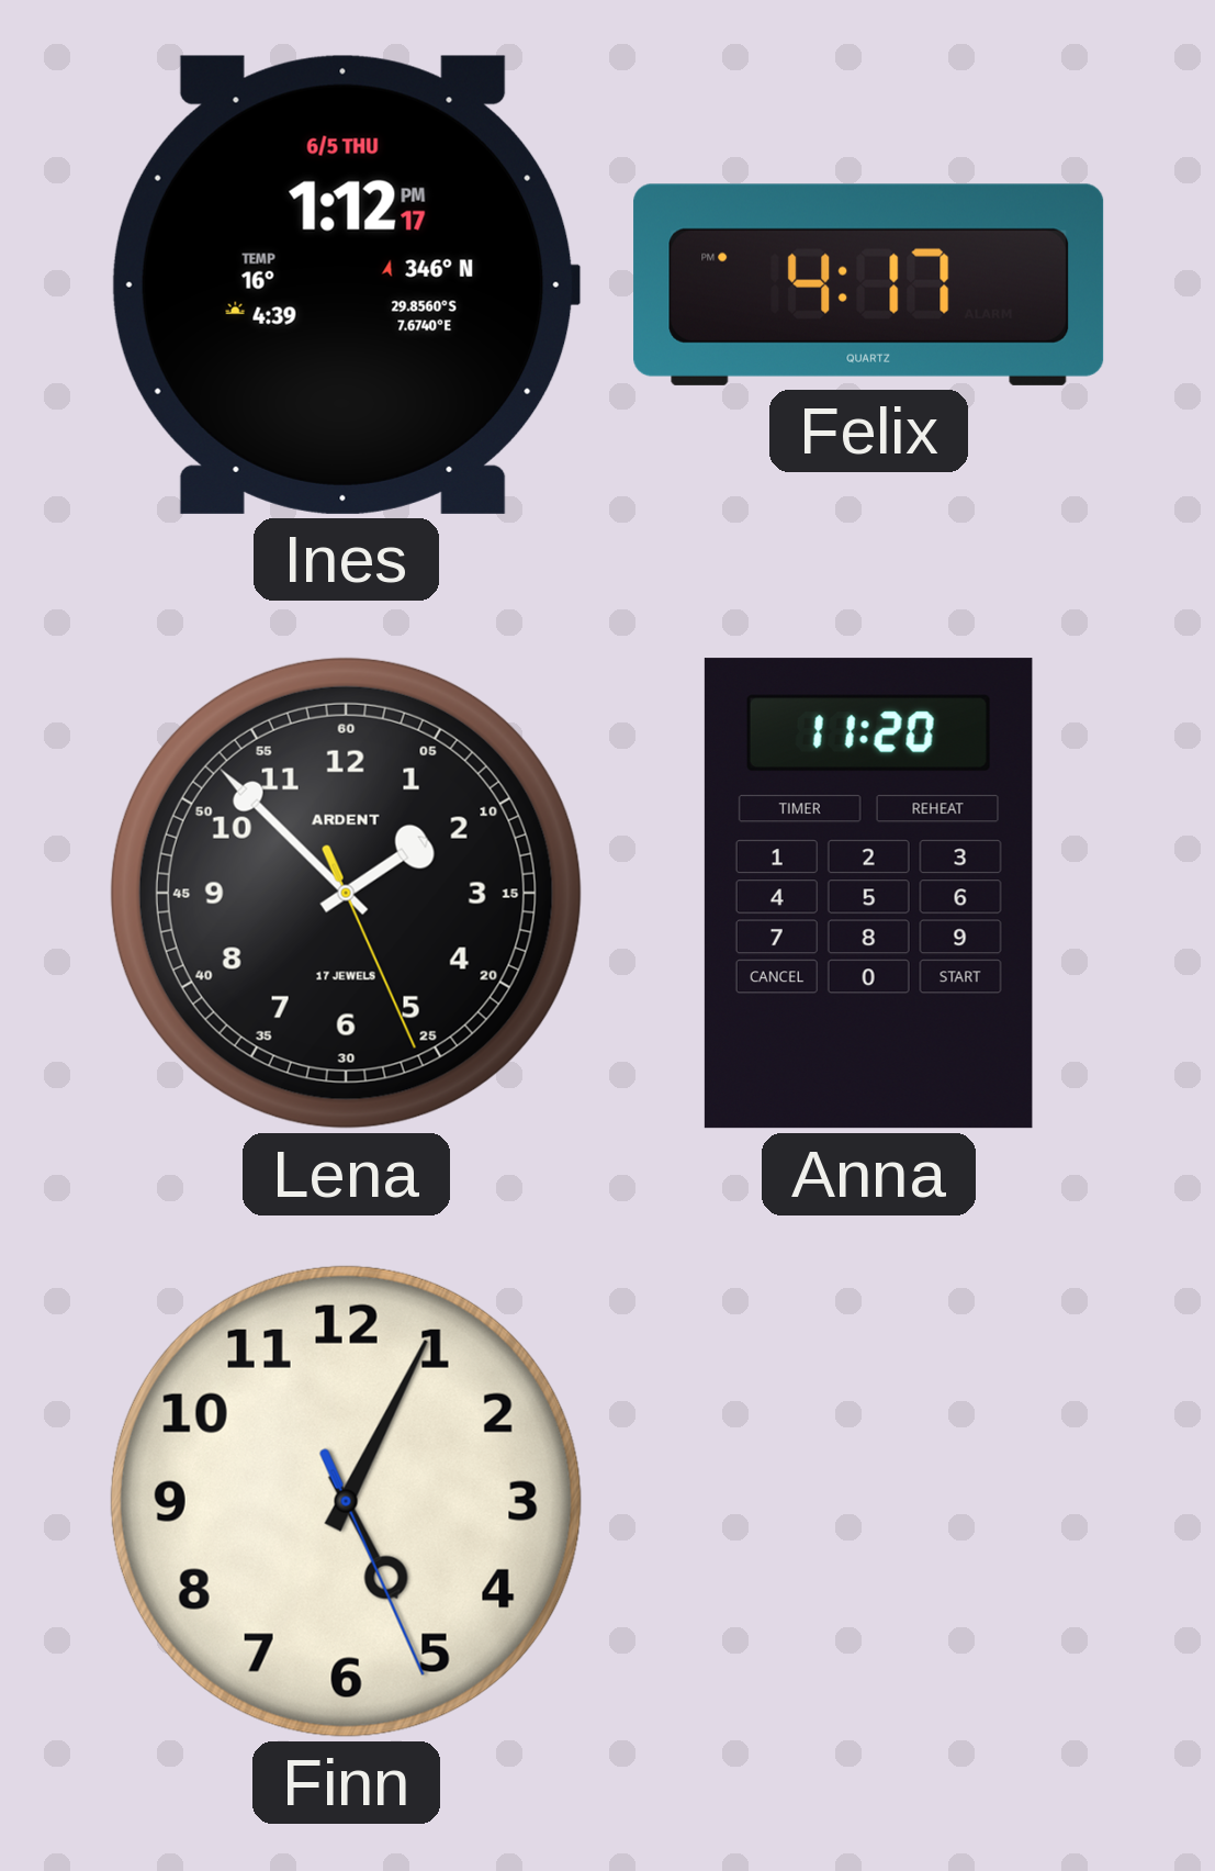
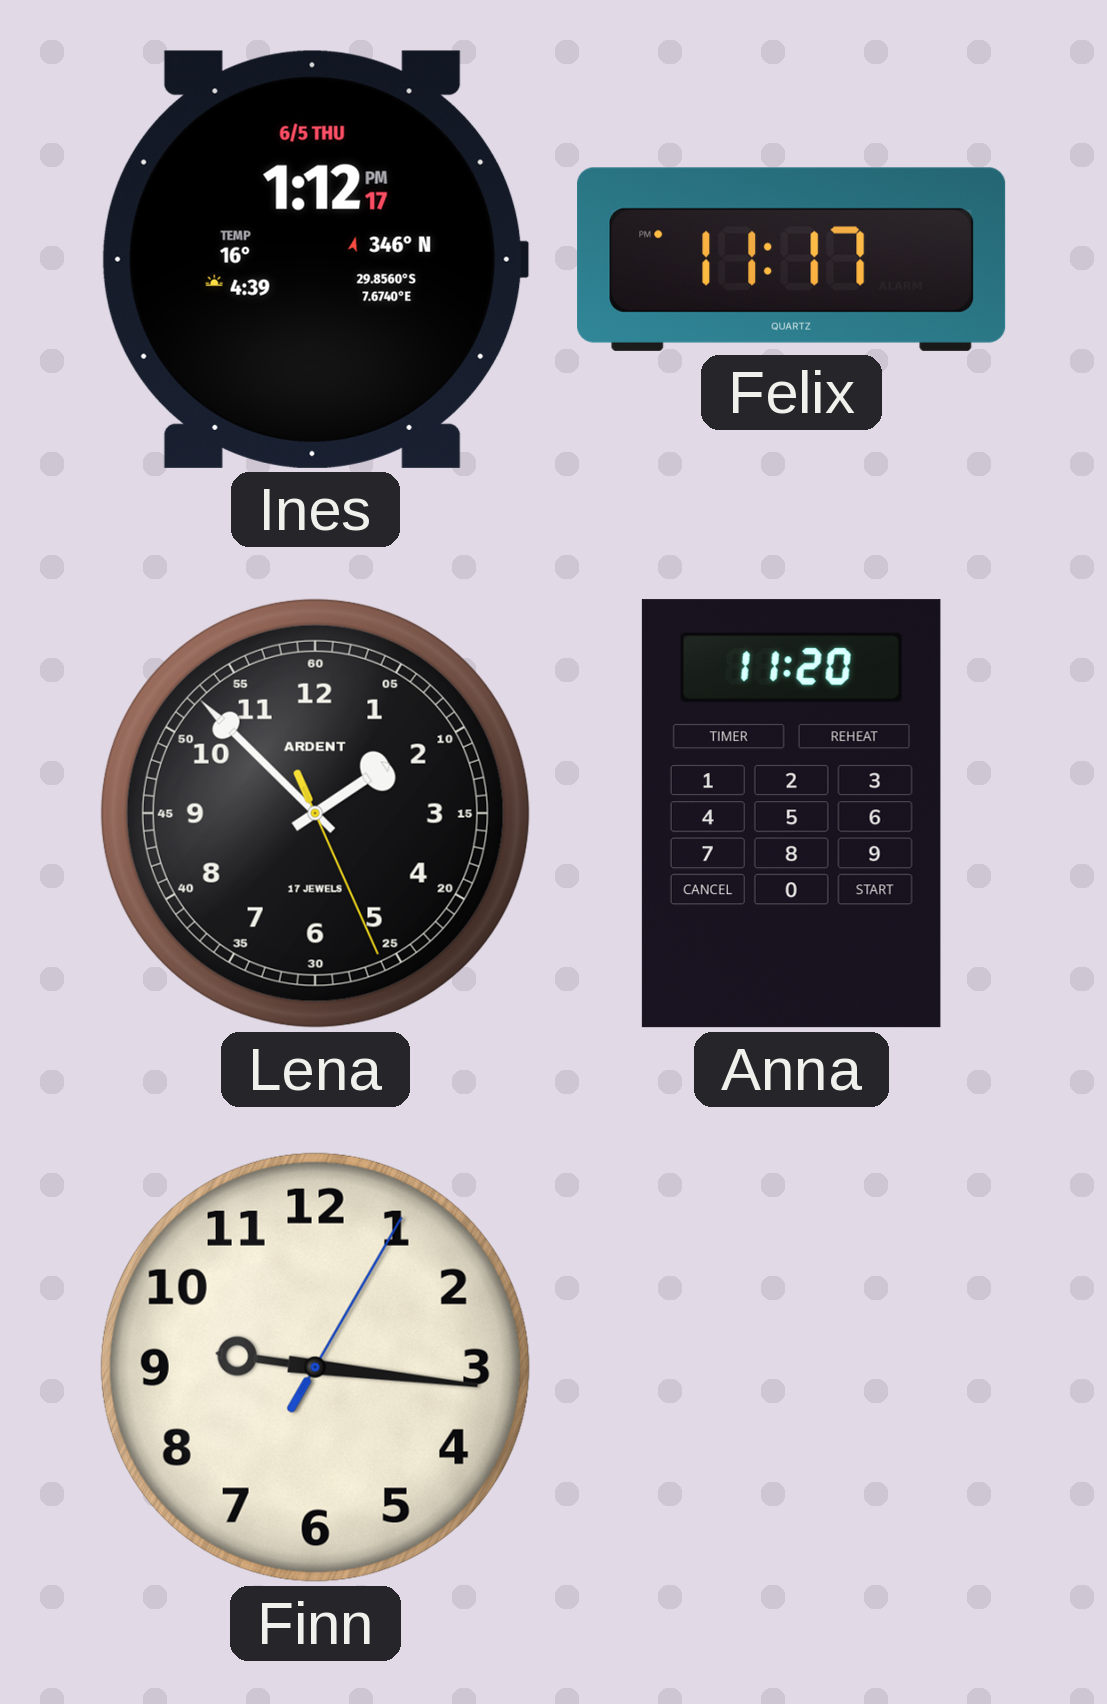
Felix: 4:17 -> 11:17
Finn: 5:04 -> 9:16
